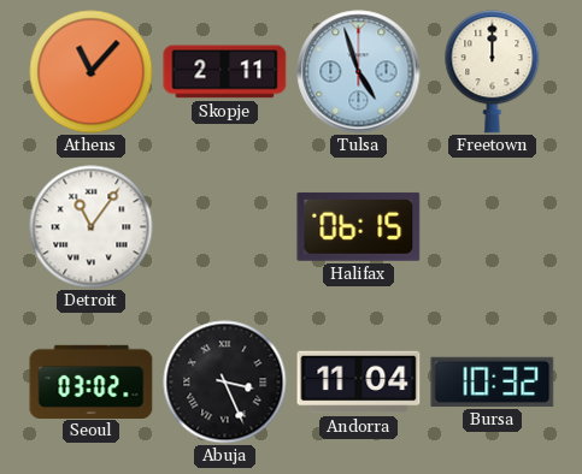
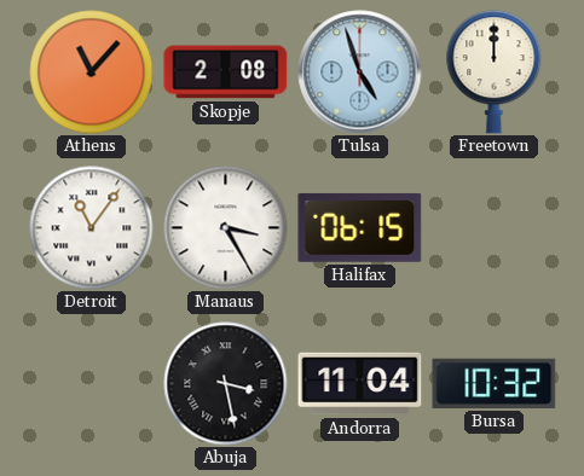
Skopje: 2:11 -> 2:08
Manaus: none -> 3:25
Seoul: 03:02 -> none
Abuja: 3:26 -> 3:28
